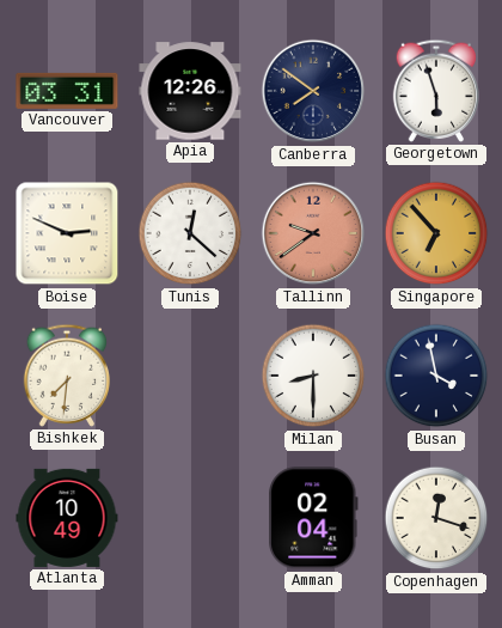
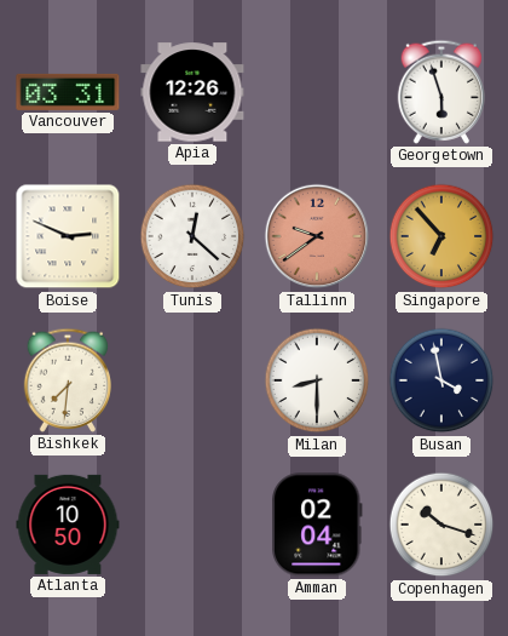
Canberra: 7:51 -> none
Atlanta: 10:49 -> 10:50
Copenhagen: 12:18 -> 10:18
